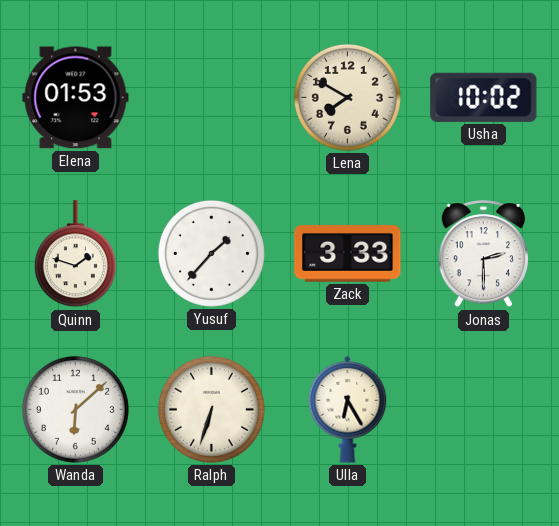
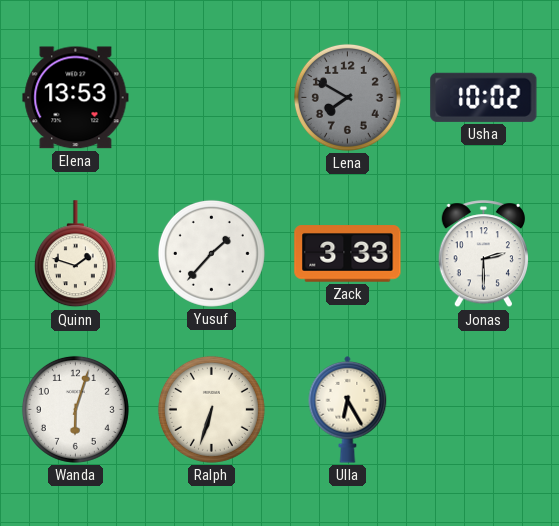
Elena: 01:53 -> 13:53
Lena dial: cream -> grey
Wanda: 6:08 -> 6:03
